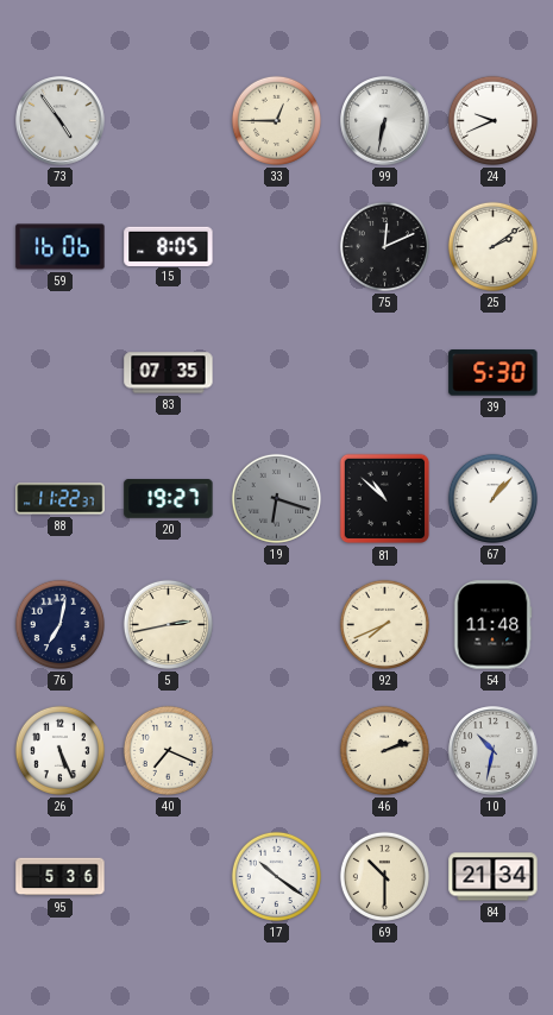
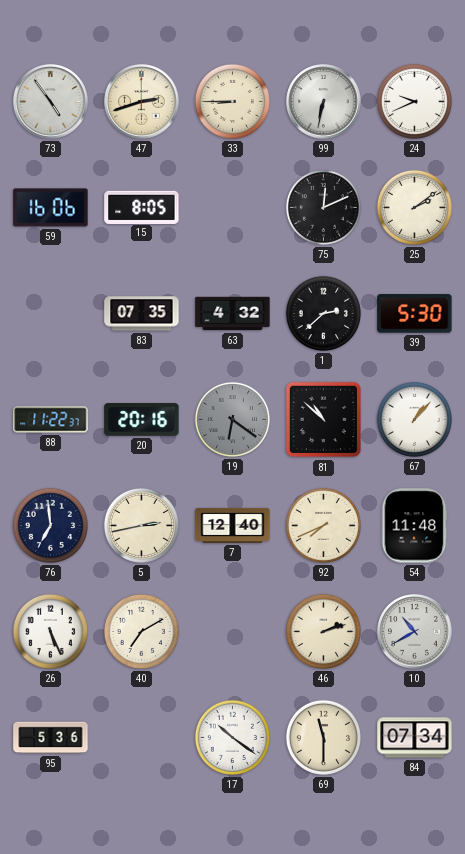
47: none -> 2:42
33: 12:45 -> 8:45
63: none -> 4:32
1: none -> 2:38
20: 19:27 -> 20:16
19: 6:18 -> 6:21
76: 7:02 -> 6:59
7: none -> 12:40
40: 7:19 -> 7:10
10: 10:32 -> 10:40
69: 10:30 -> 11:30
84: 21:34 -> 07:34
